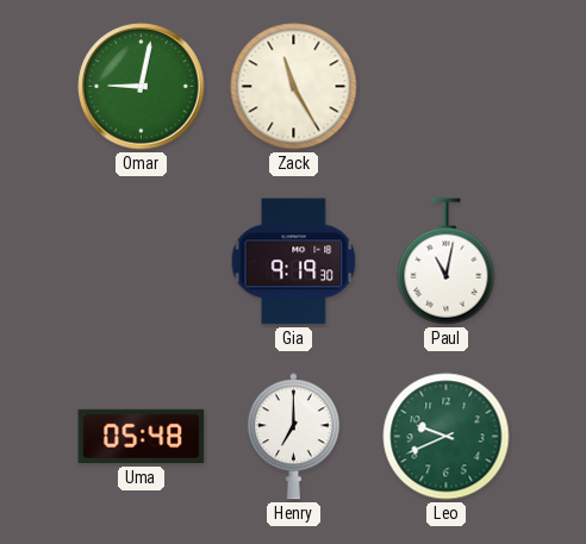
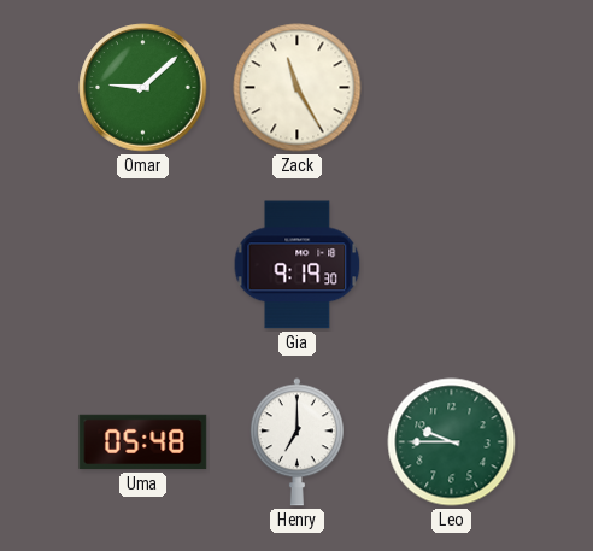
Omar: 9:02 -> 9:08
Paul: 11:02 -> none
Leo: 9:41 -> 9:45
